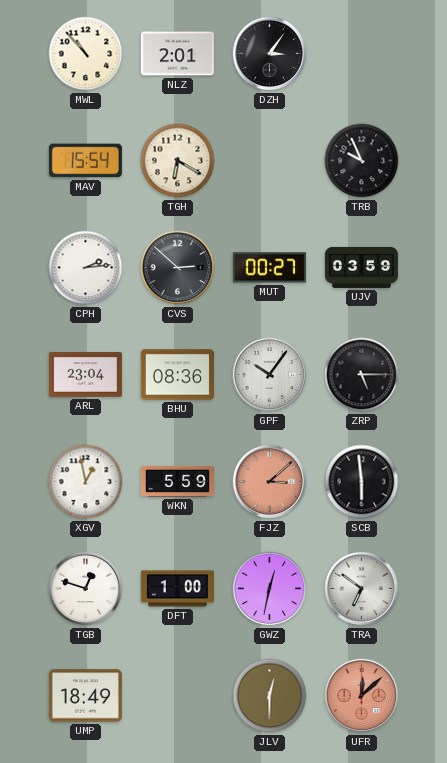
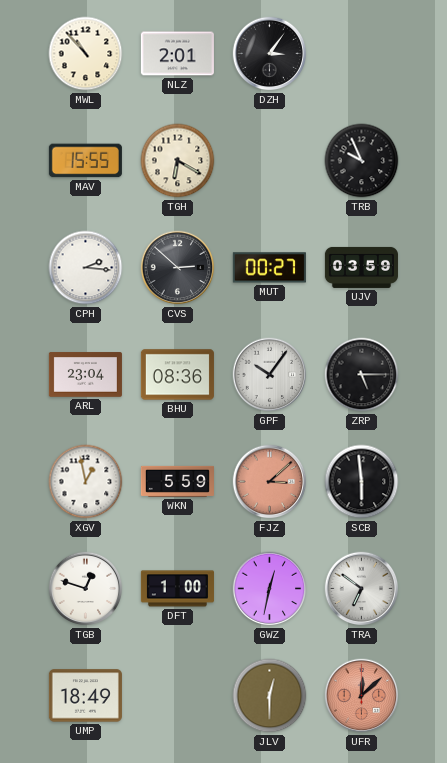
MAV: 15:54 -> 15:55
CPH: 2:14 -> 2:16
